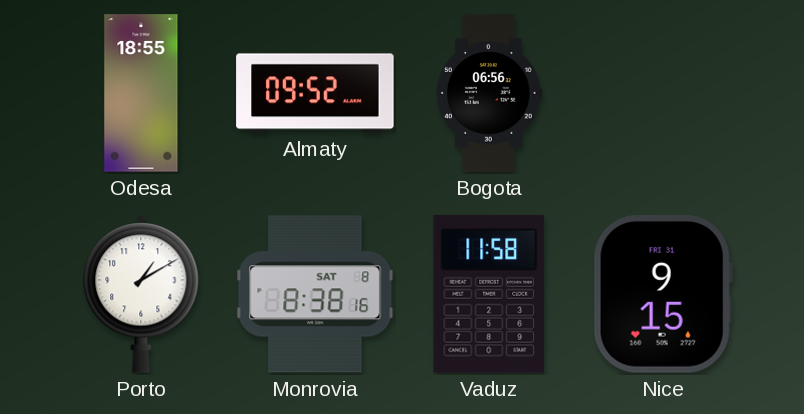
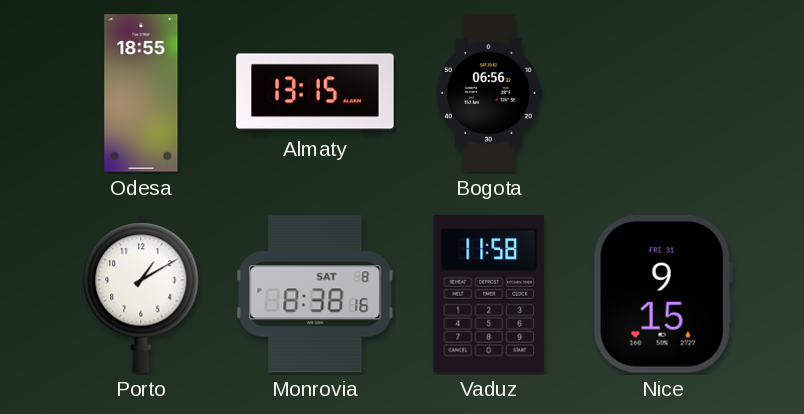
Almaty: 09:52 -> 13:15
